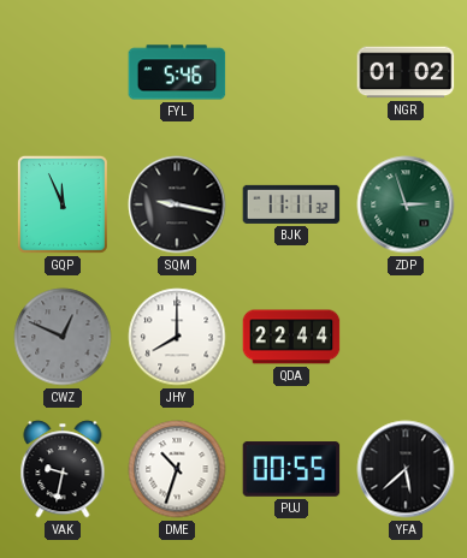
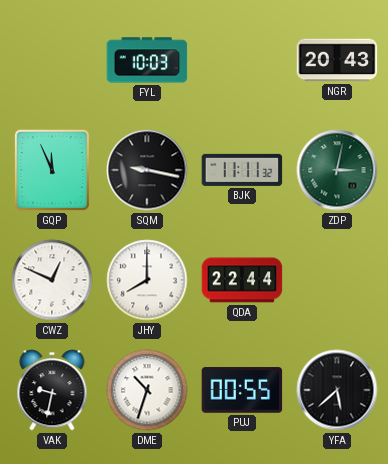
FYL: 5:46 -> 10:03
NGR: 01:02 -> 20:43
ZDP: 2:57 -> 3:02
CWZ dial: grey -> white
